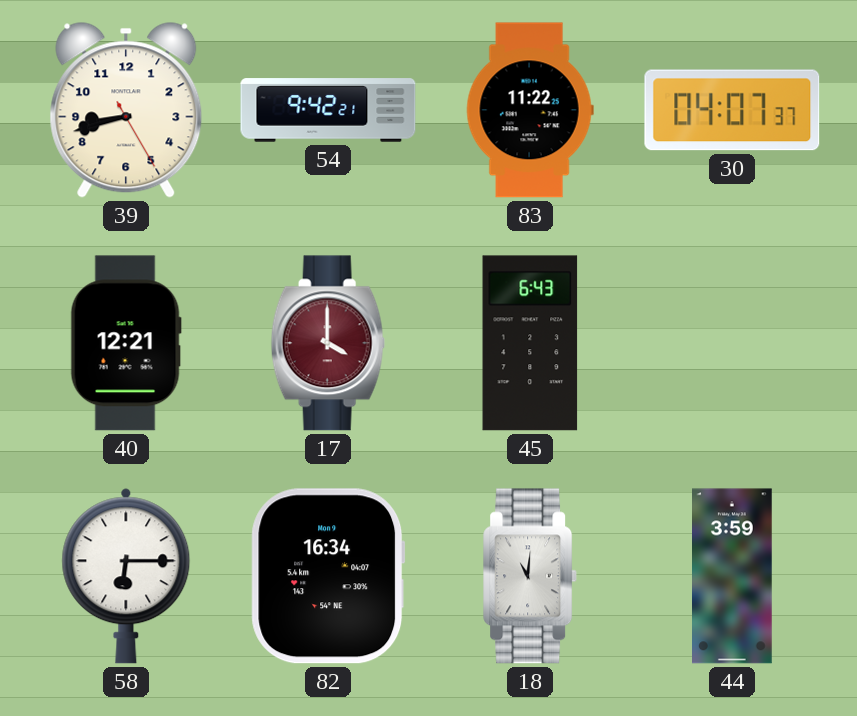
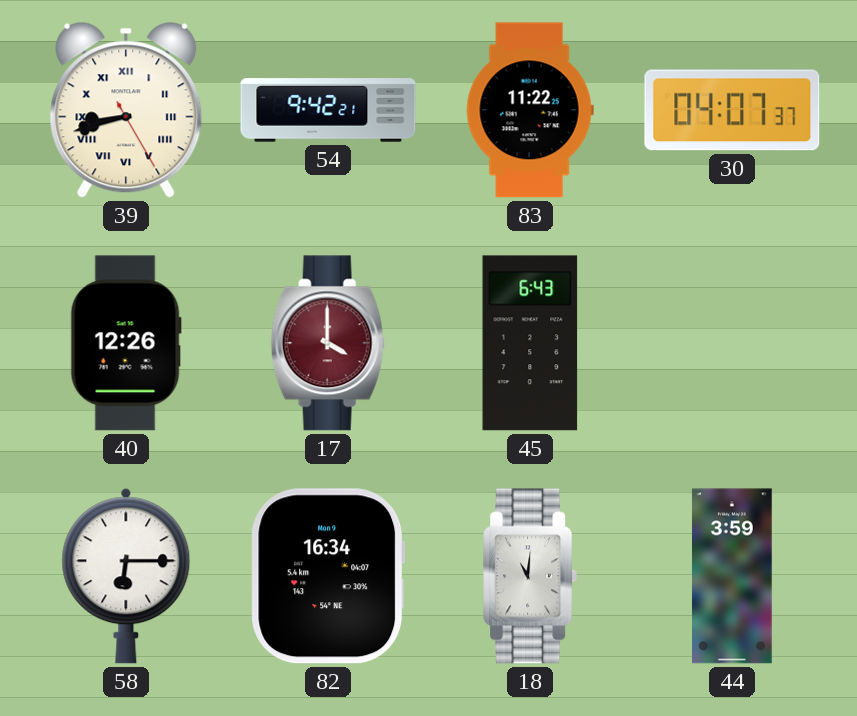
39 numerals: Arabic -> Roman
40: 12:21 -> 12:26
